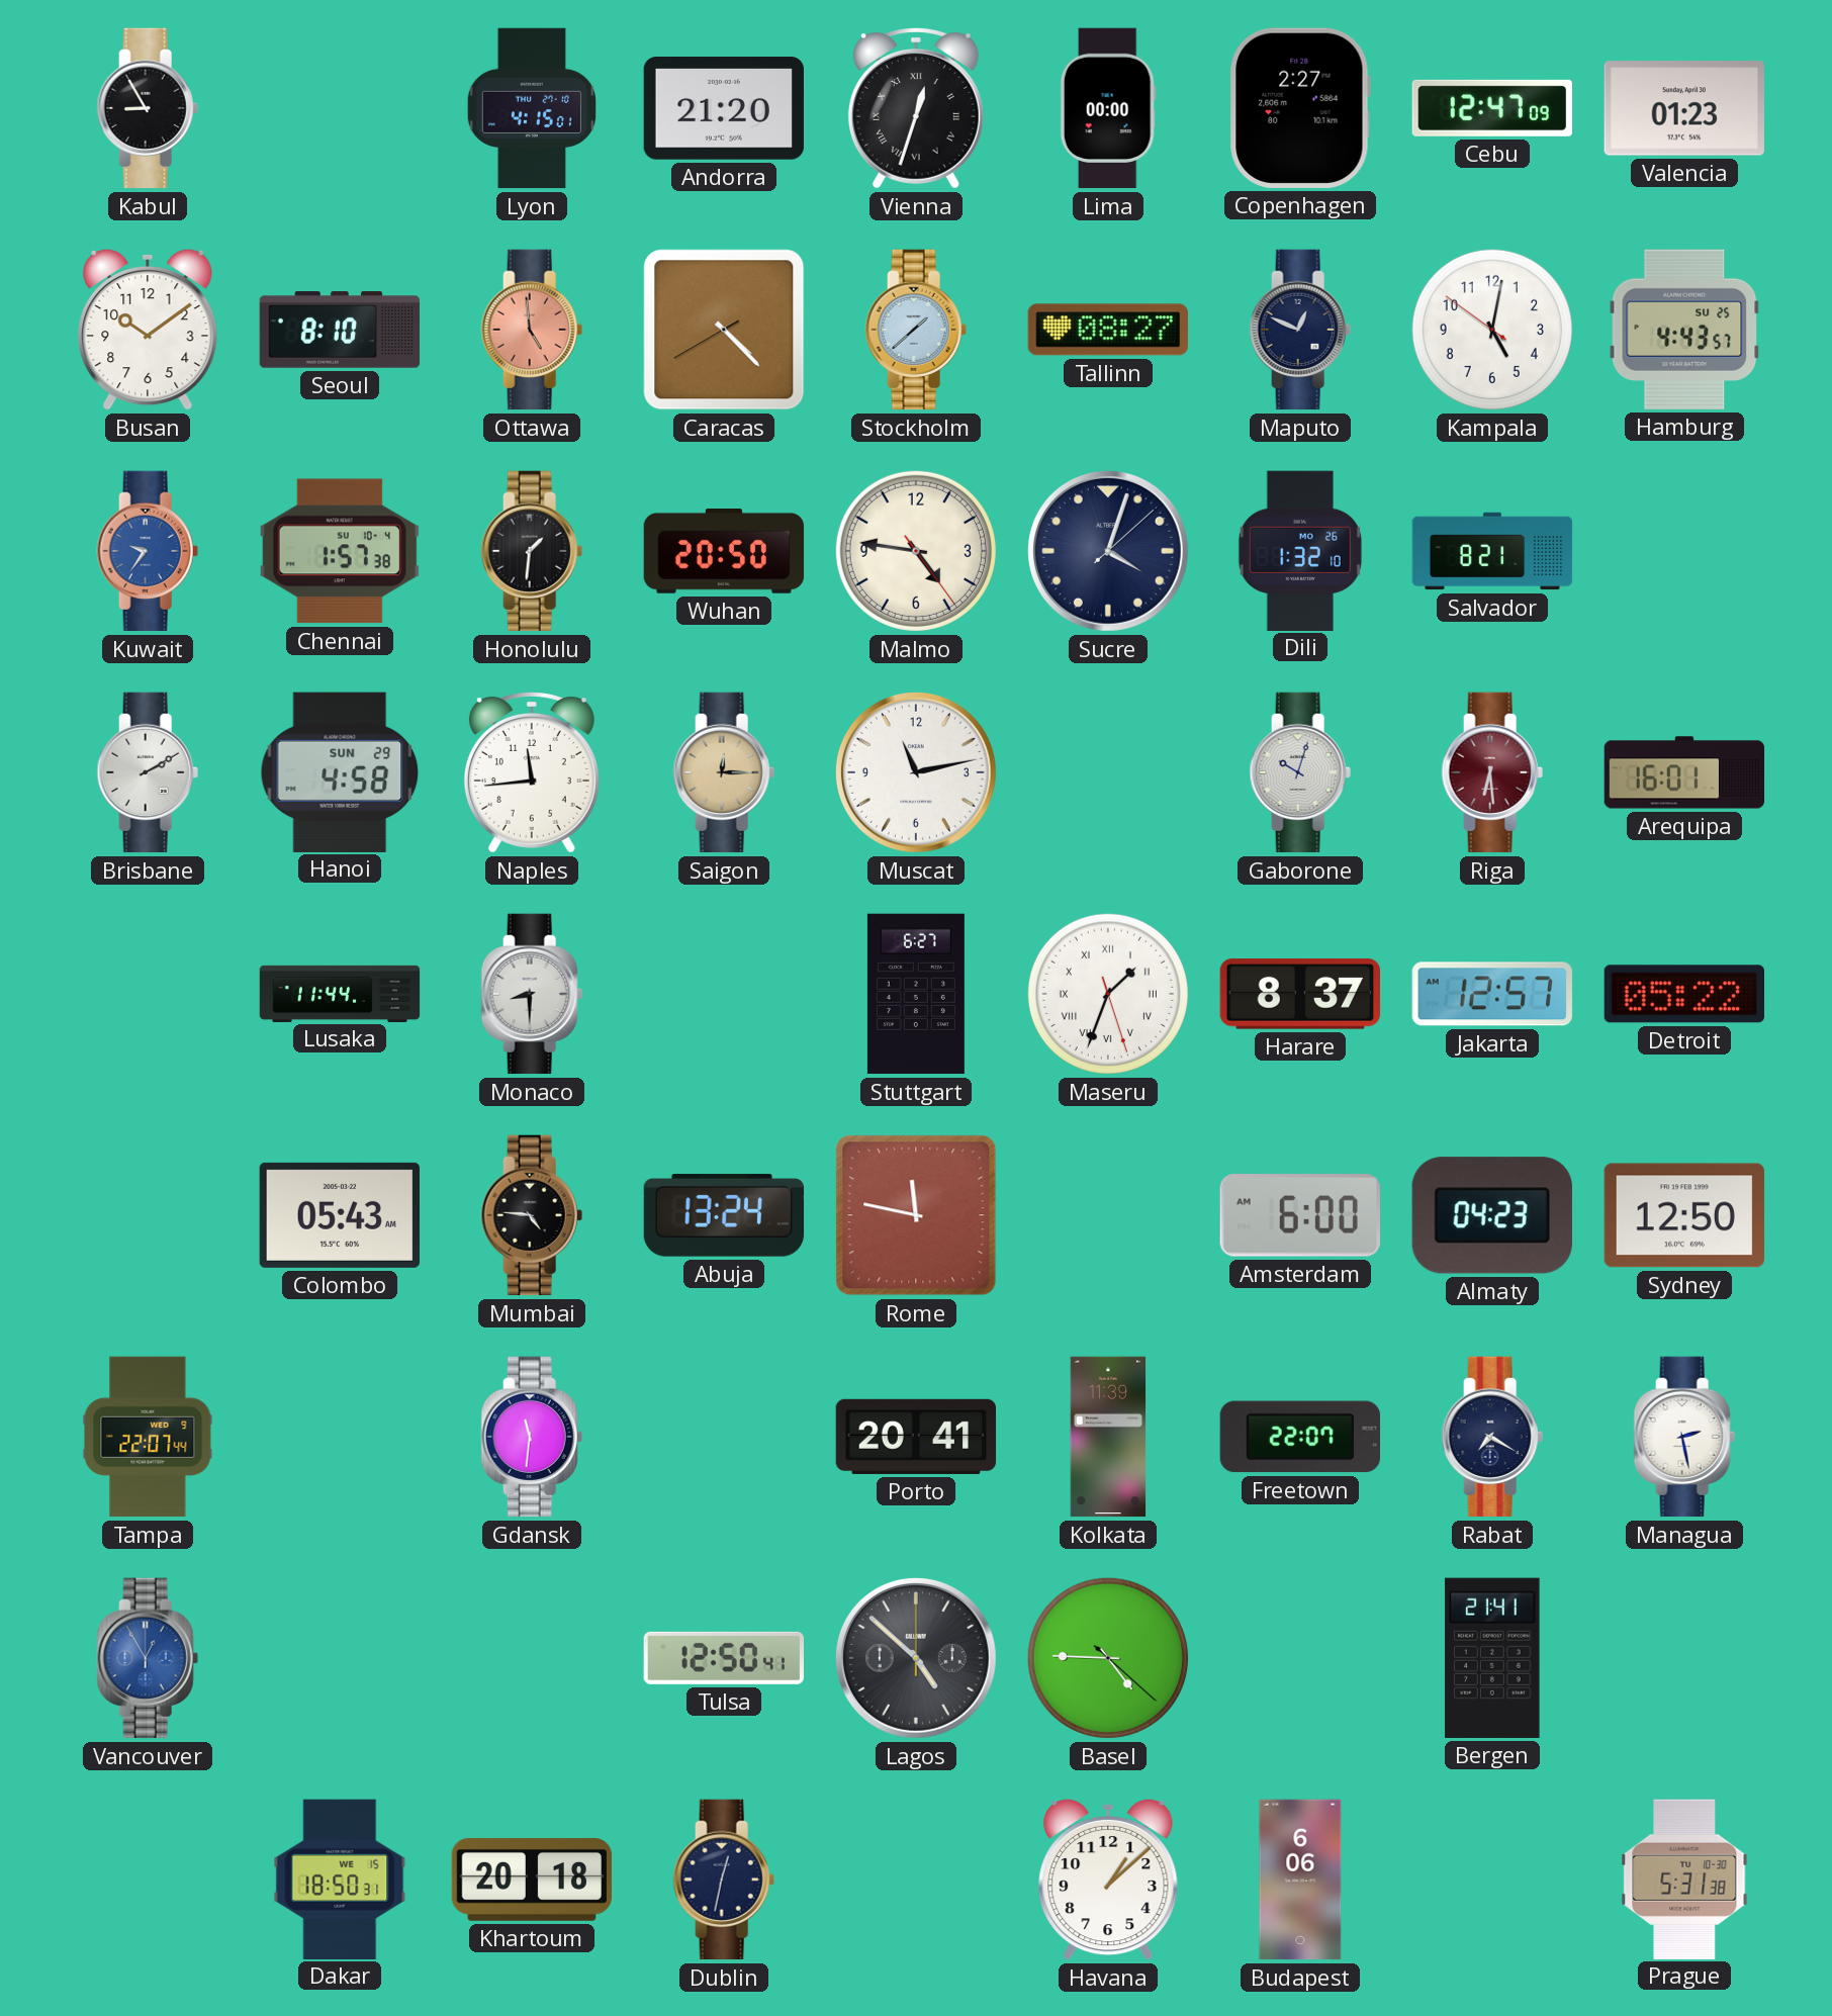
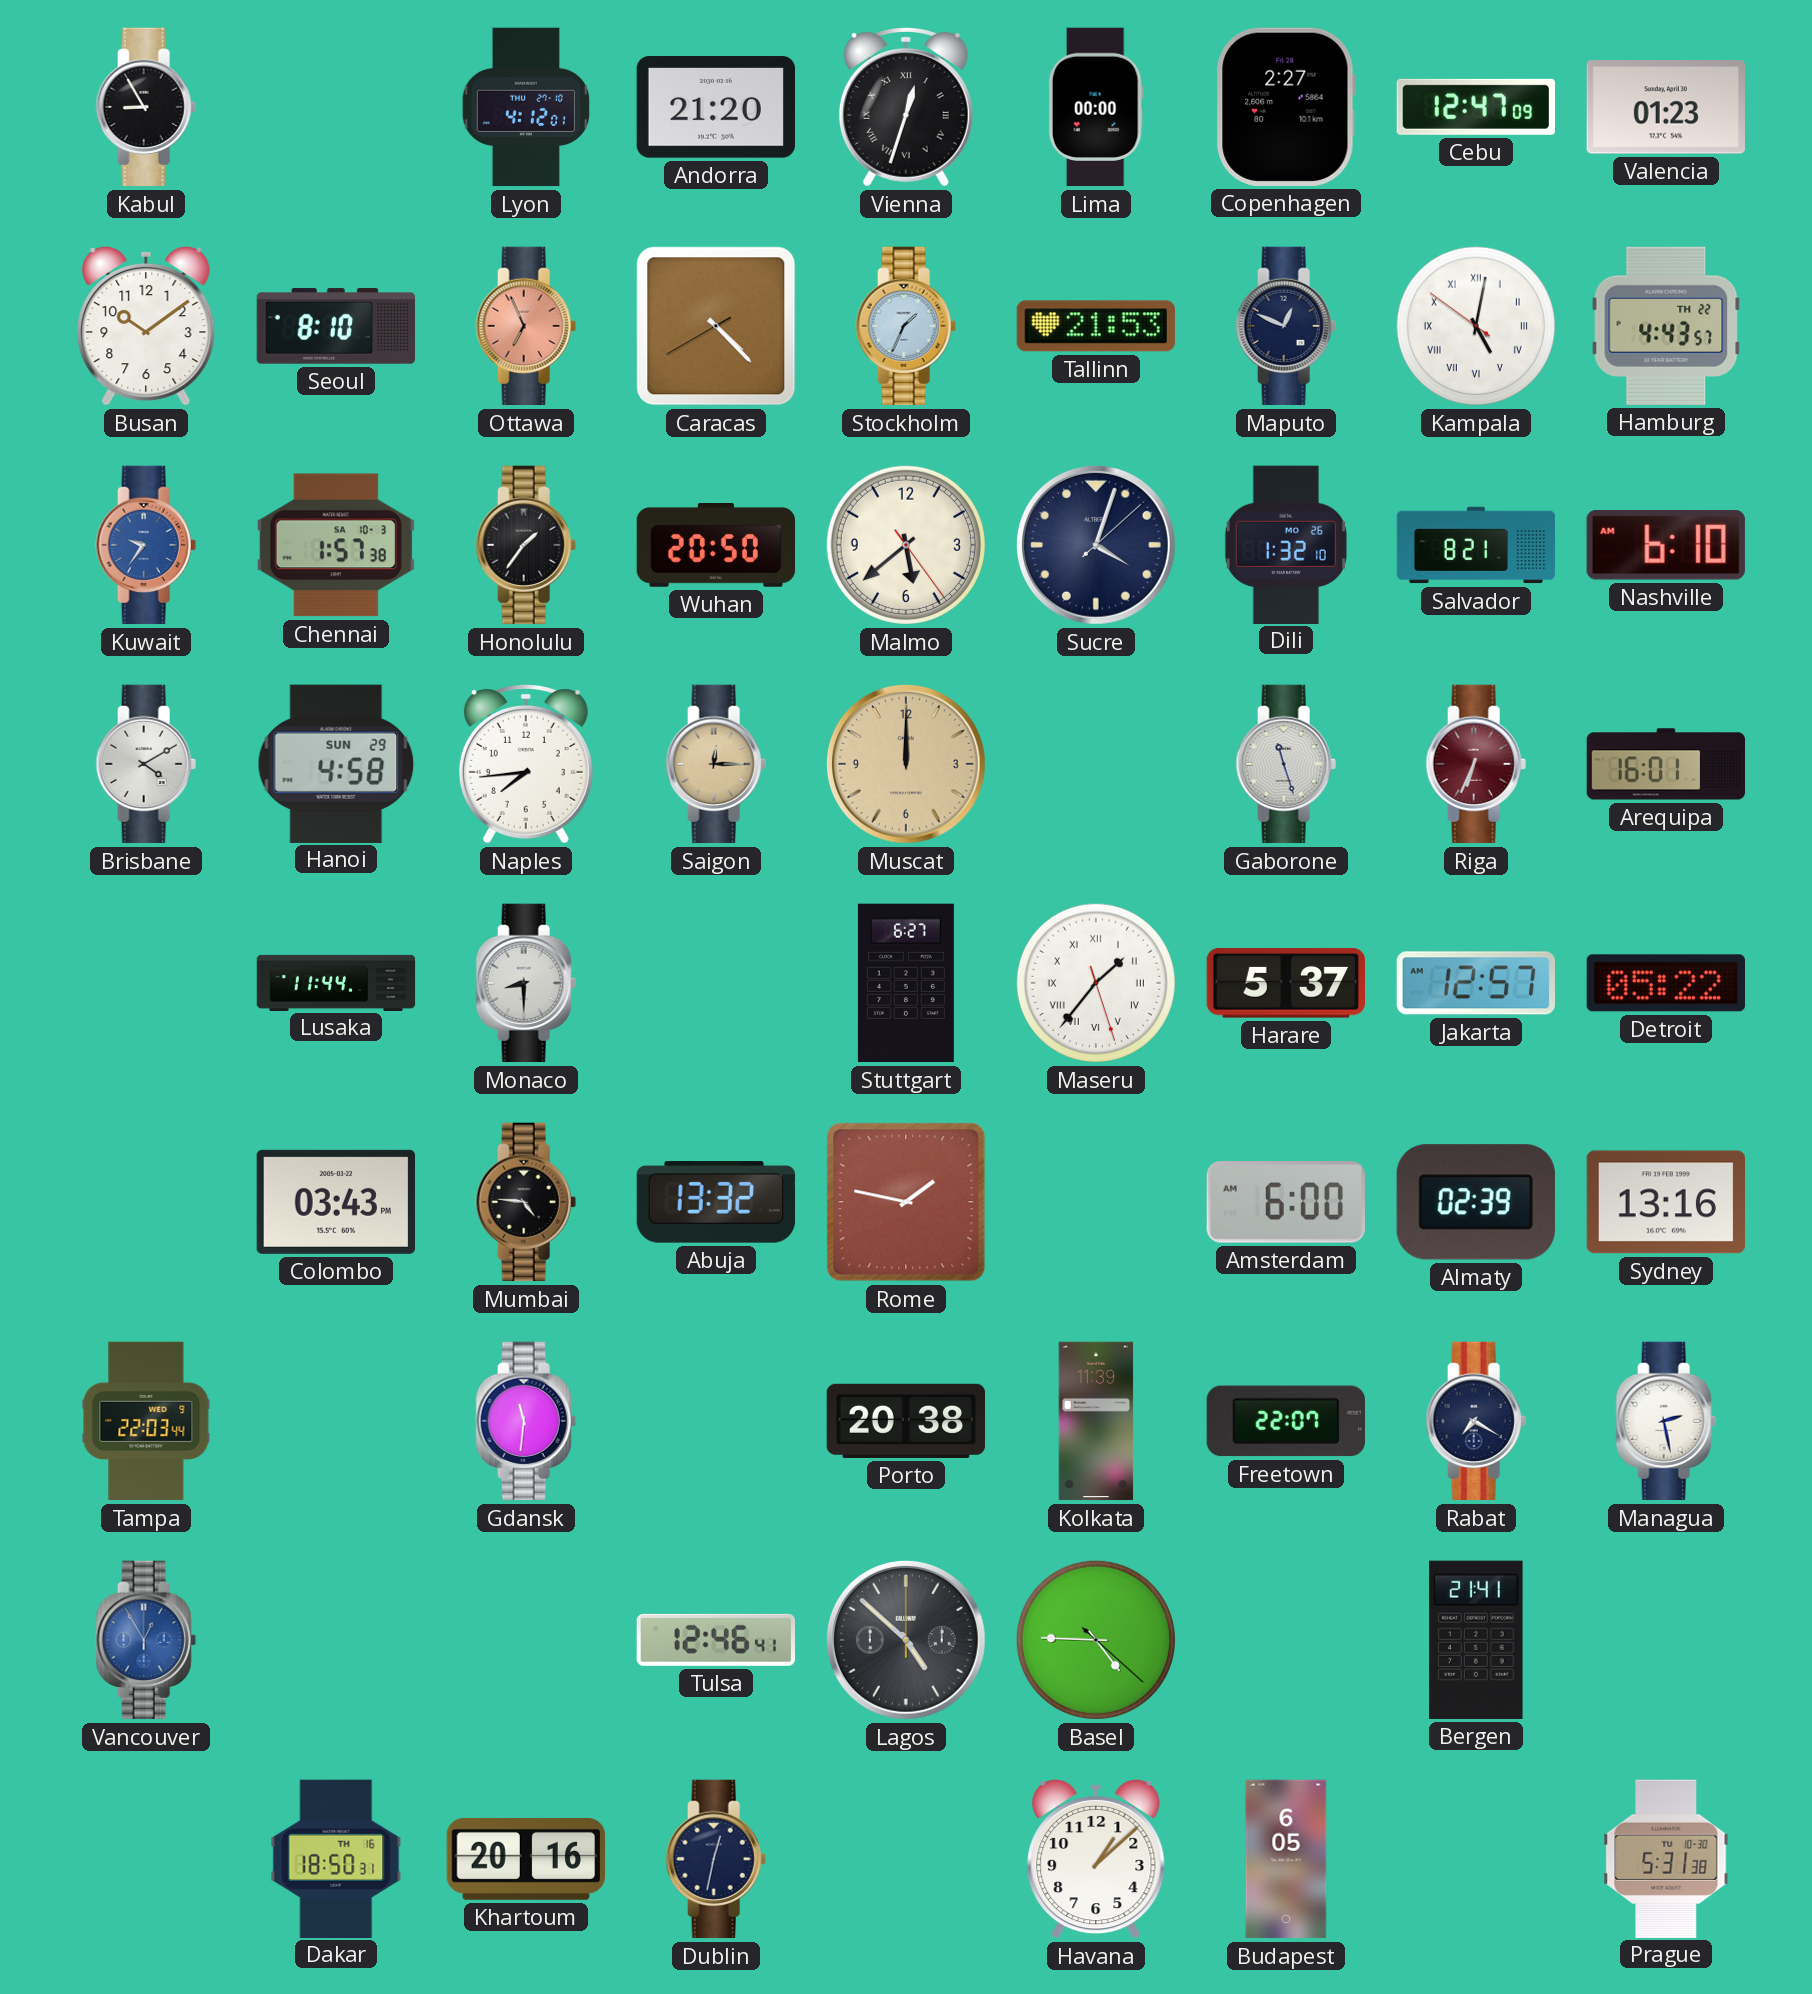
Lyon: 4:15 -> 4:12
Ottawa: 4:59 -> 6:56
Stockholm: 1:38 -> 1:34
Tallinn: 08:27 -> 21:53
Kampala numerals: Arabic -> Roman
Hamburg date: SU 25 -> TH 22
Chennai date: SU 10-4 -> SA 10-3
Honolulu: 1:31 -> 1:36
Malmo: 4:46 -> 5:38
Nashville: none -> 6:10
Brisbane: 2:10 -> 4:10
Naples: 11:44 -> 7:44
Muscat: 11:13 -> 12:00
Muscat dial: white -> champagne
Gaborone: 10:03 -> 11:27
Riga: 6:29 -> 6:34
Maseru: 1:33 -> 1:36
Harare: 8:37 -> 5:37
Colombo: 05:43 -> 03:43
Abuja: 13:24 -> 13:32
Rome: 11:47 -> 1:47
Almaty: 04:23 -> 02:39
Sydney: 12:50 -> 13:16
Tampa: 22:07 -> 22:03
Porto: 20:41 -> 20:38
Tulsa: 12:50 -> 12:46
Dakar date: WE 15 -> TH 16
Khartoum: 20:18 -> 20:16
Budapest: 6:06 -> 6:05
